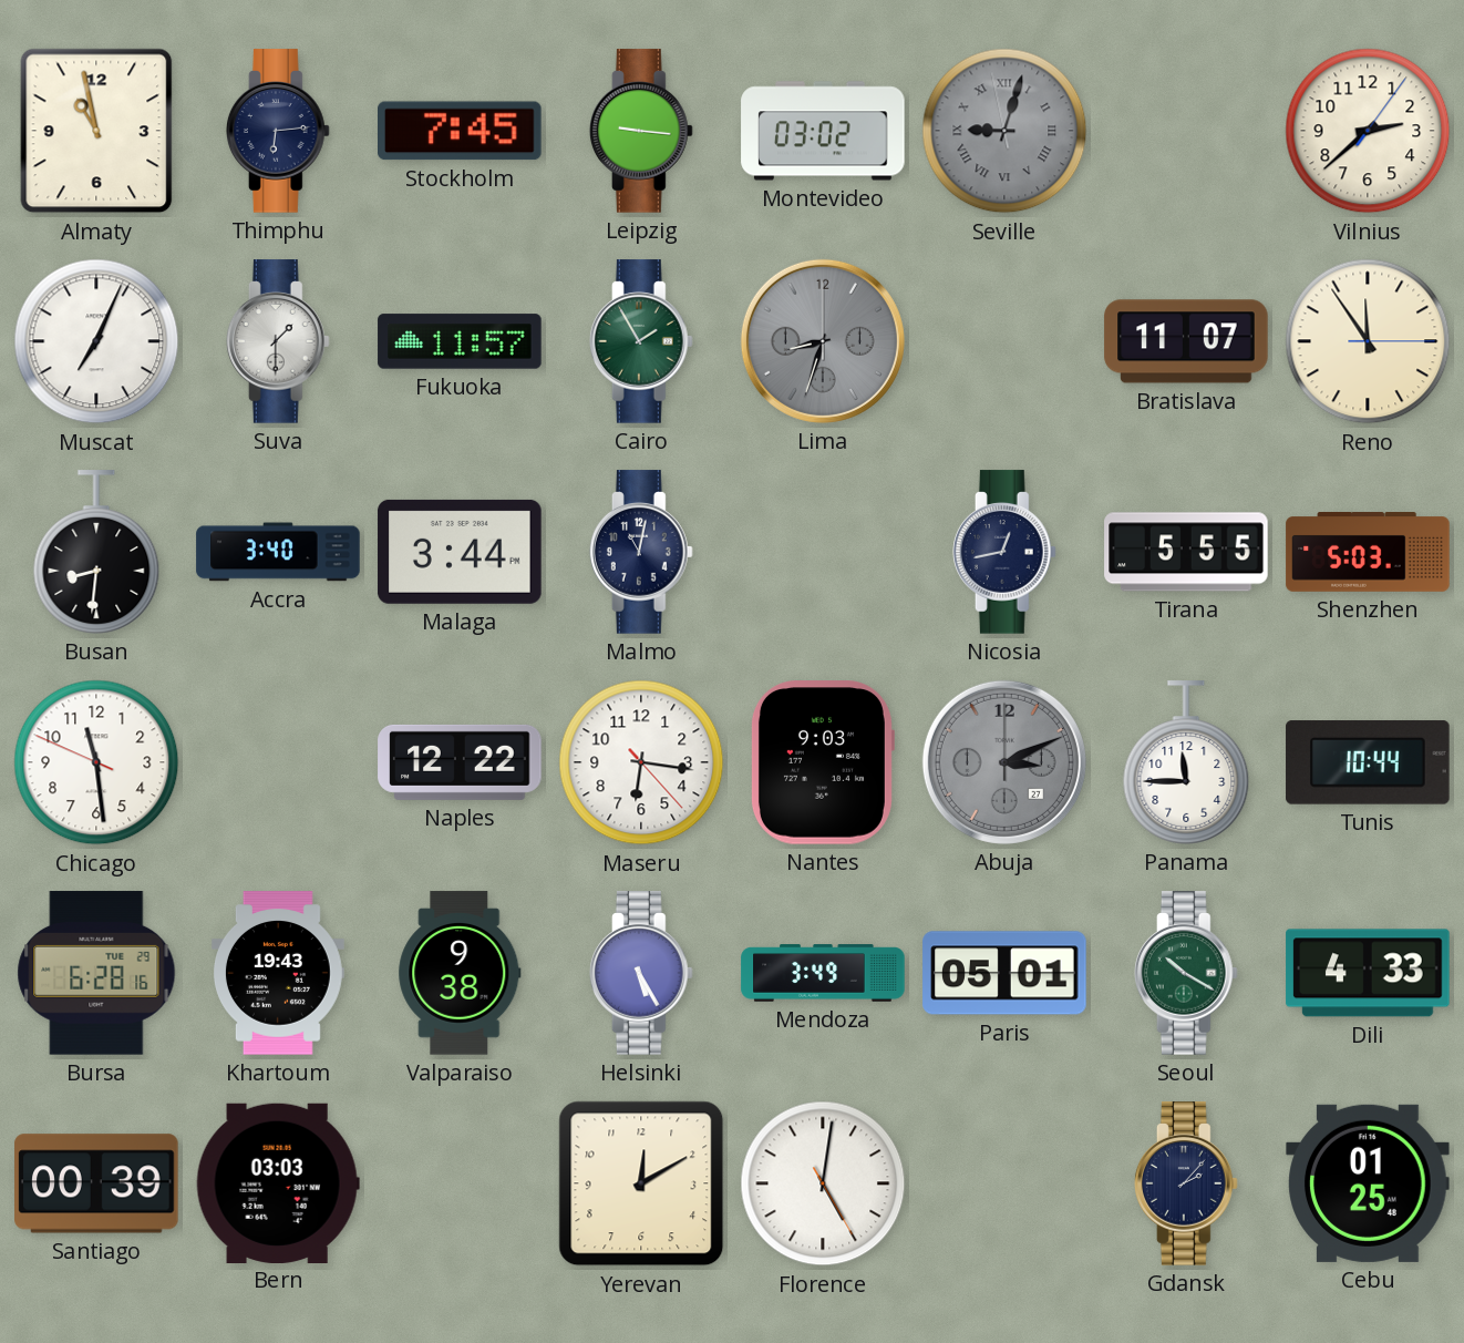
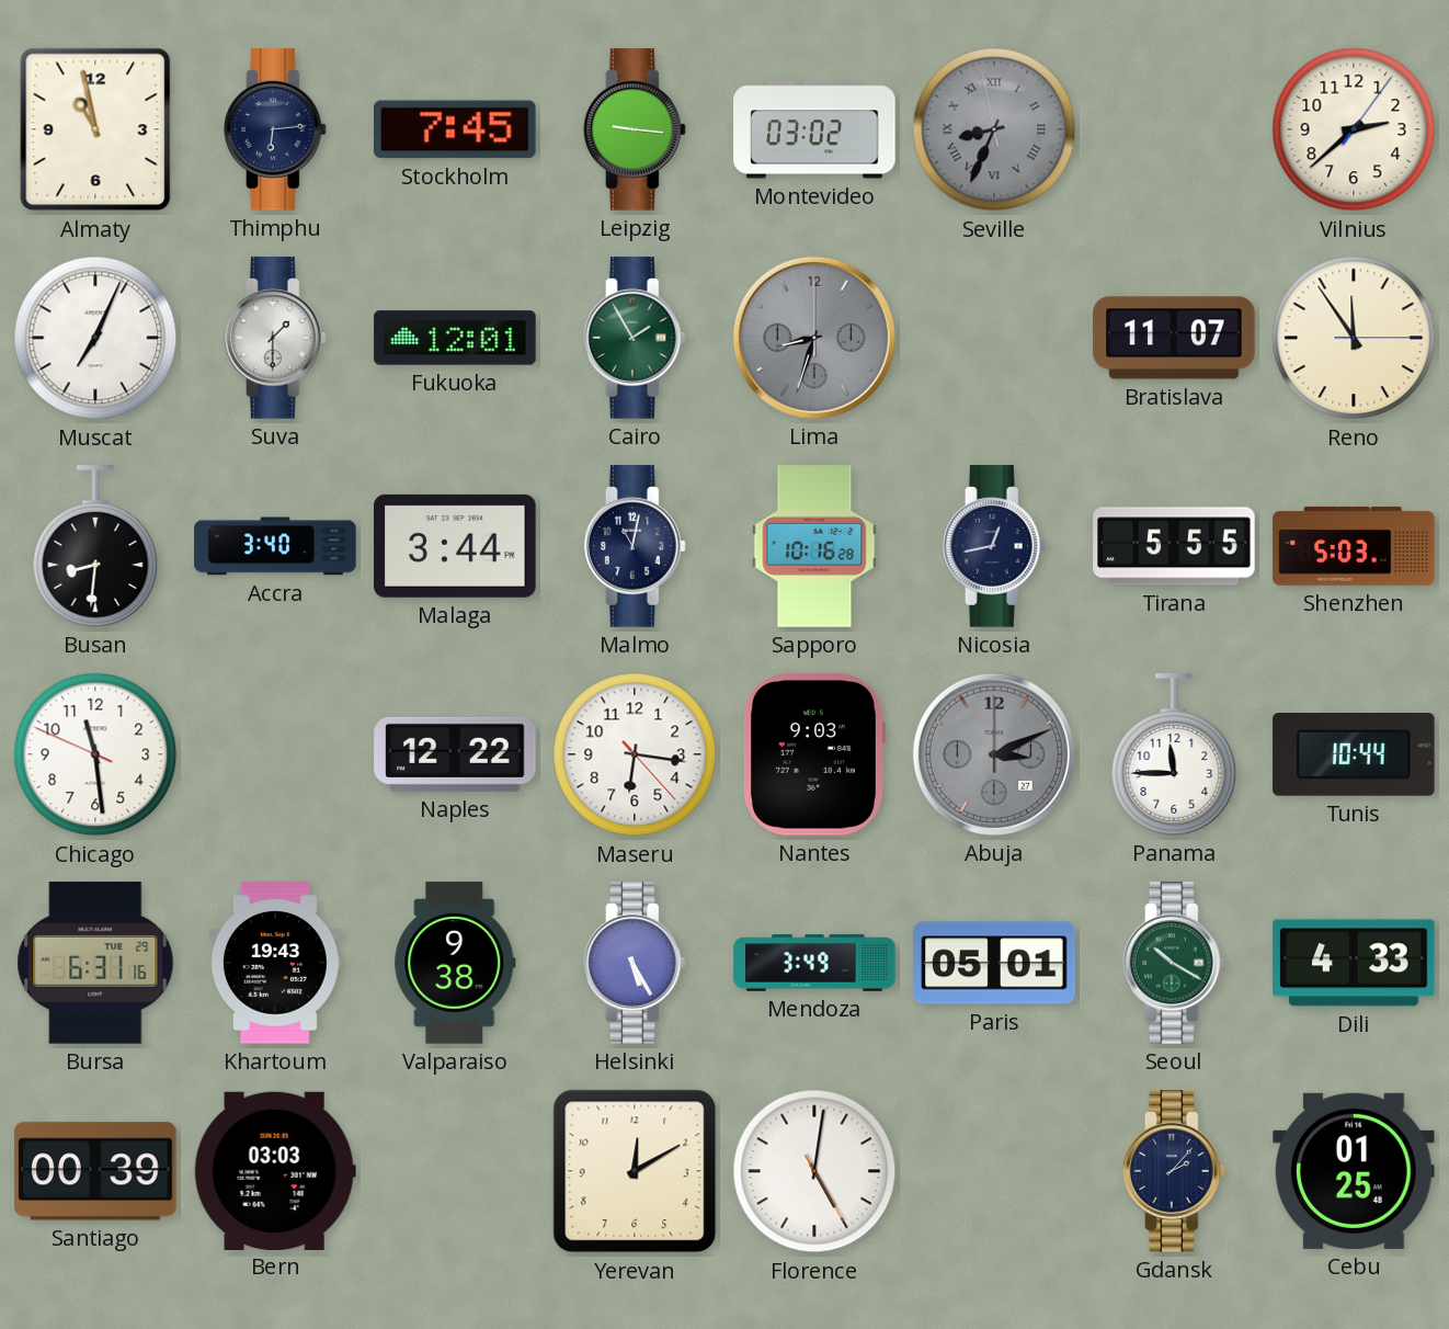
Seville: 9:02 -> 8:33
Fukuoka: 11:57 -> 12:01
Sapporo: none -> 10:16
Bursa: 6:28 -> 6:31
